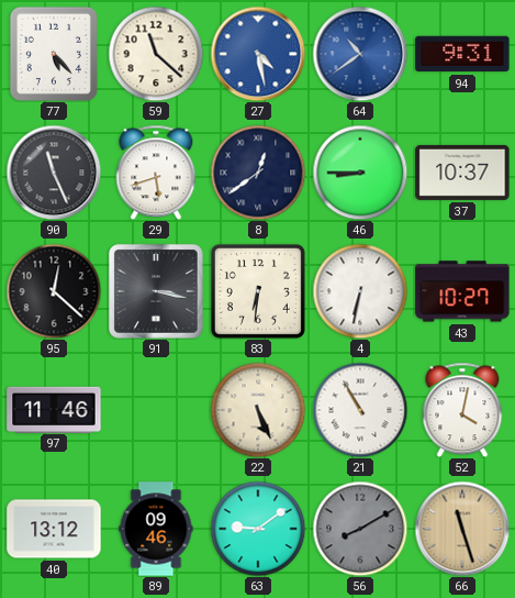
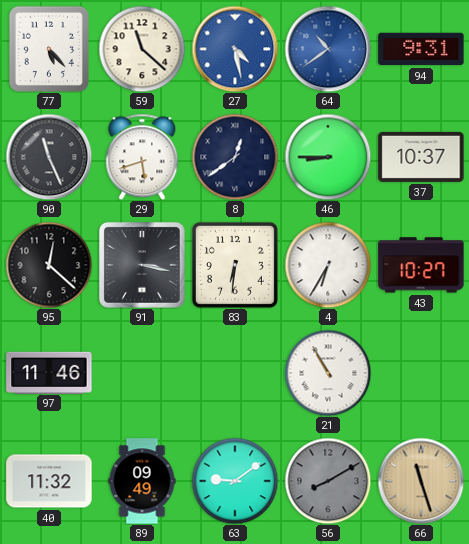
4: 6:32 -> 6:35
22: 5:26 -> none
52: 4:02 -> none
40: 13:12 -> 11:32
89: 09:46 -> 09:49
